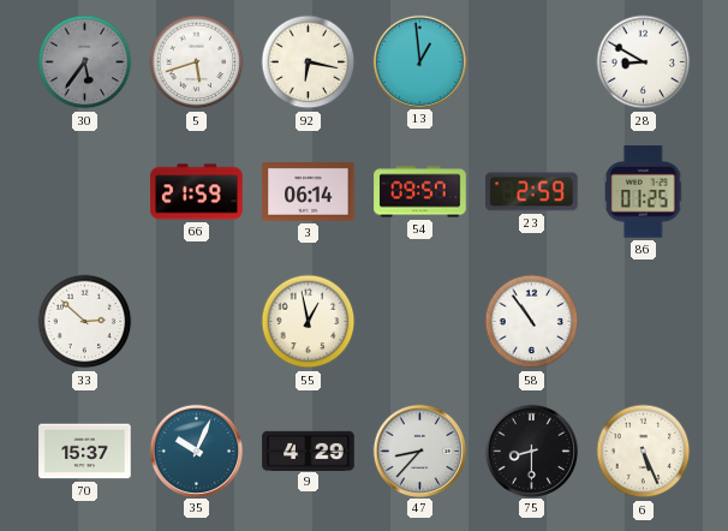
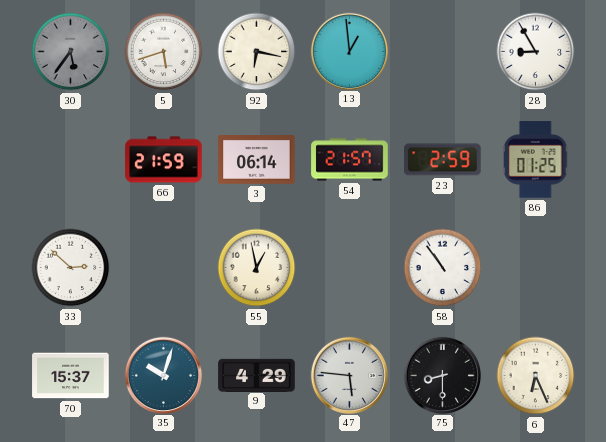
28: 8:50 -> 8:55
54: 09:57 -> 21:57
35: 10:04 -> 10:03
47: 8:37 -> 5:46
6: 5:26 -> 6:26
